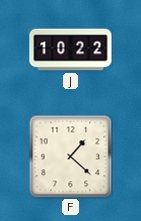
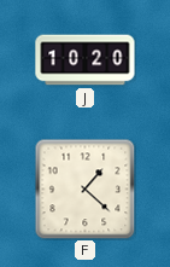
J: 10:22 -> 10:20
